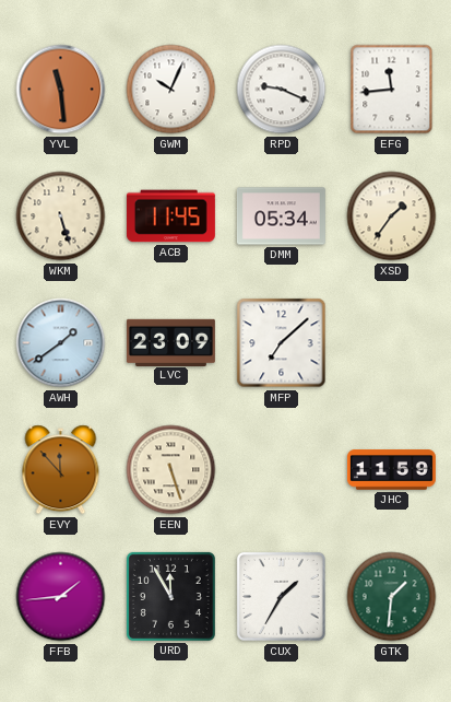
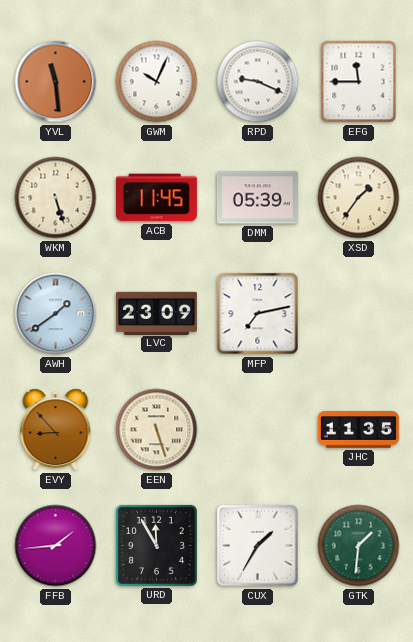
EFG: 11:44 -> 11:45
DMM: 05:34 -> 05:39
MFP: 7:08 -> 7:13
EVY: 11:53 -> 8:53
JHC: 11:59 -> 11:35
